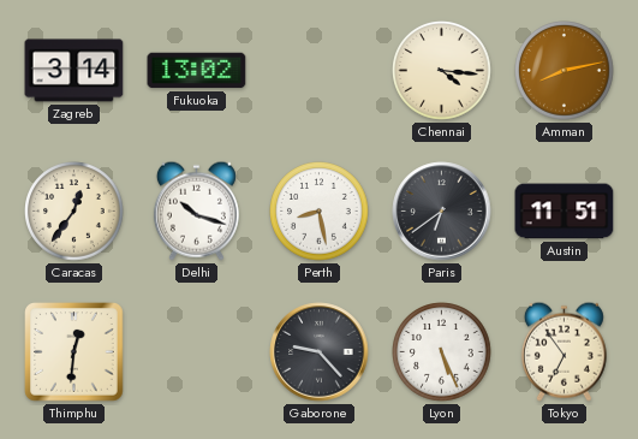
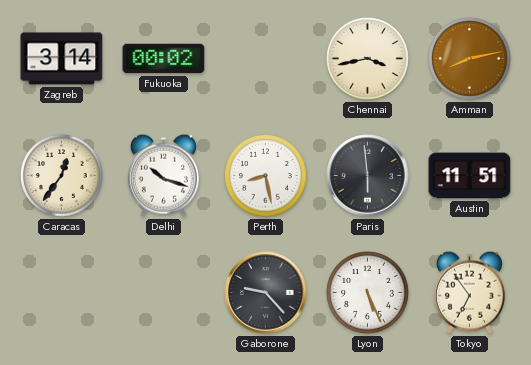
Fukuoka: 13:02 -> 00:02
Chennai: 4:16 -> 3:43
Paris: 6:39 -> 5:59
Thimphu: 12:31 -> none
